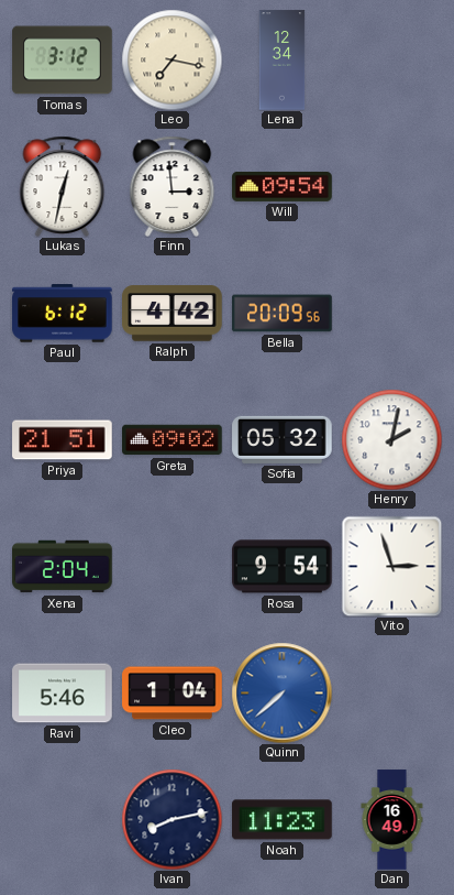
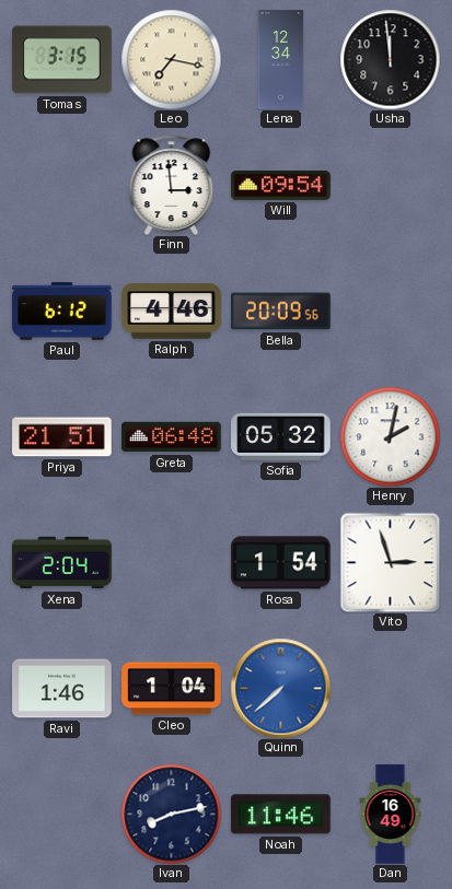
Tomas: 3:12 -> 3:15
Usha: none -> 11:59
Lukas: 12:32 -> none
Ralph: 4:42 -> 4:46
Greta: 09:02 -> 06:48
Rosa: 9:54 -> 1:54
Ravi: 5:46 -> 1:46
Noah: 11:23 -> 11:46
